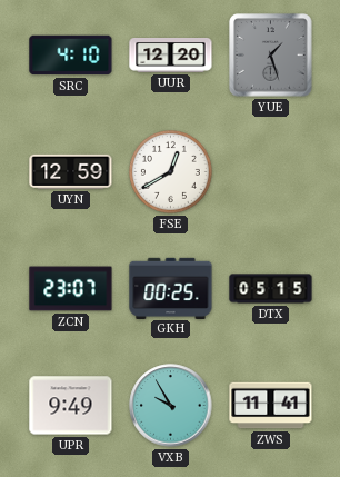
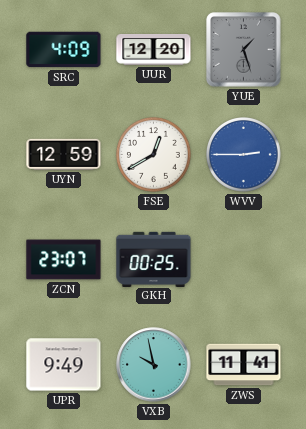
SRC: 4:10 -> 4:09
WVV: none -> 2:45
DTX: 05:15 -> none
VXB: 9:55 -> 9:58
